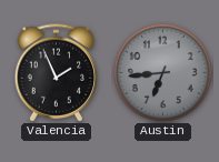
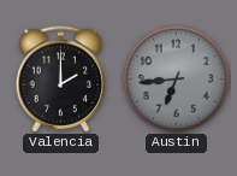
Valencia: 1:56 -> 2:00
